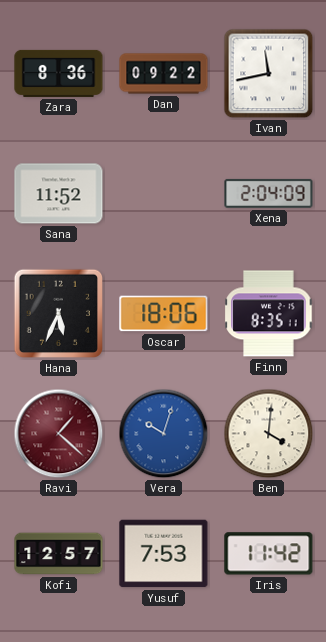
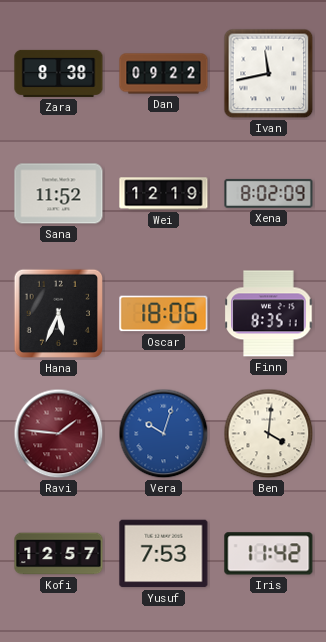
Zara: 8:36 -> 8:38
Wei: none -> 12:19
Xena: 2:04 -> 8:02
Ravi: 1:22 -> 1:46
